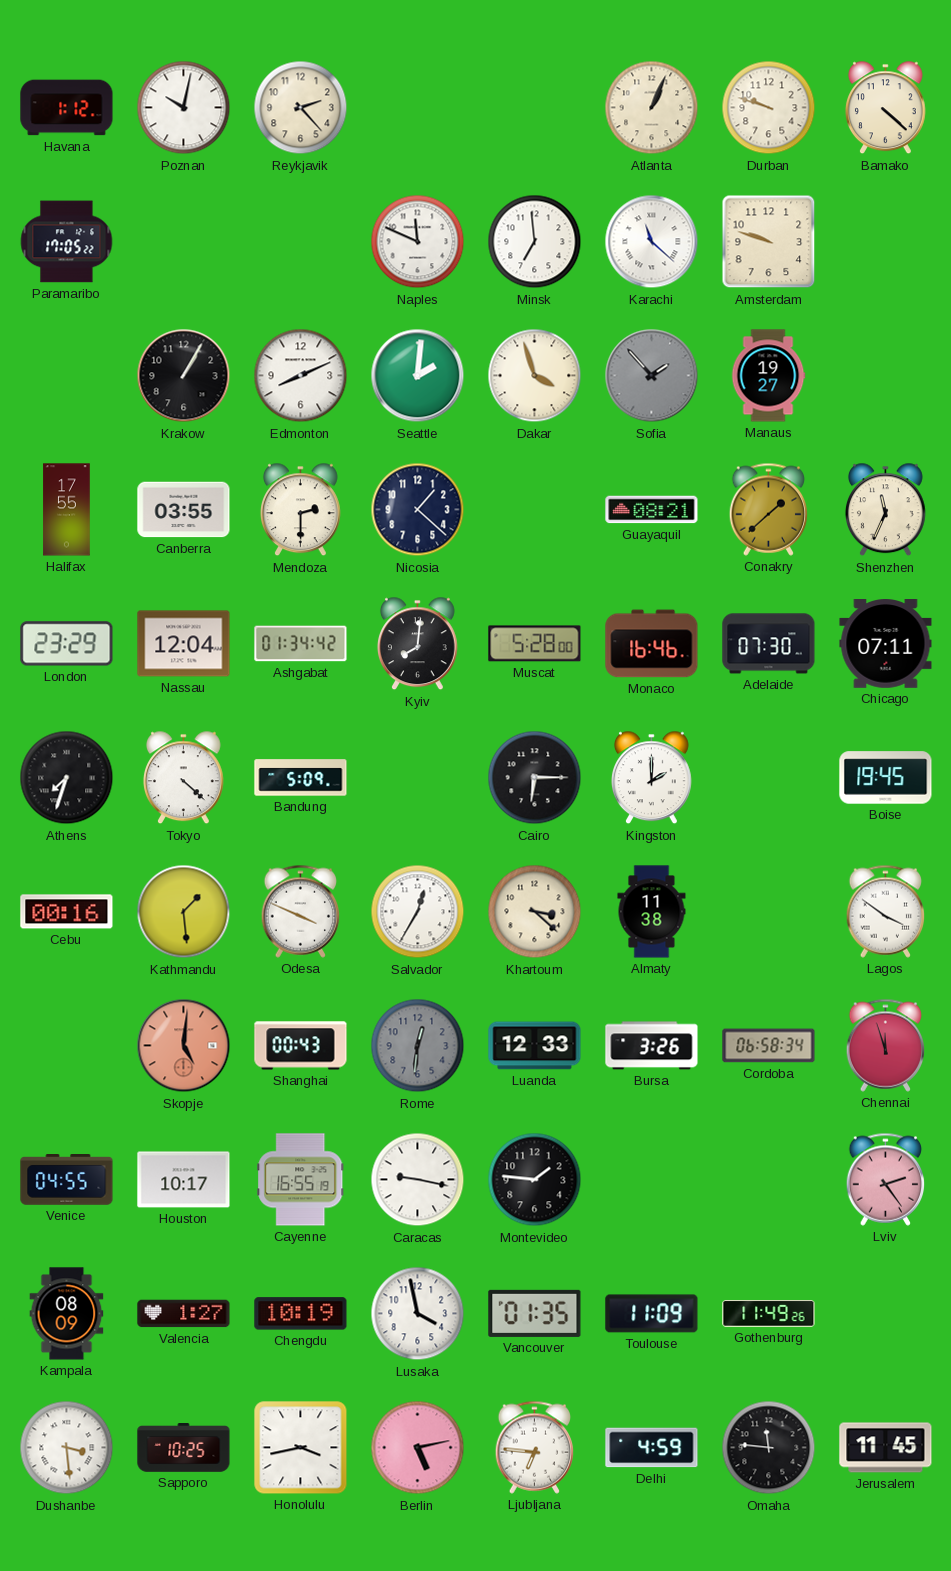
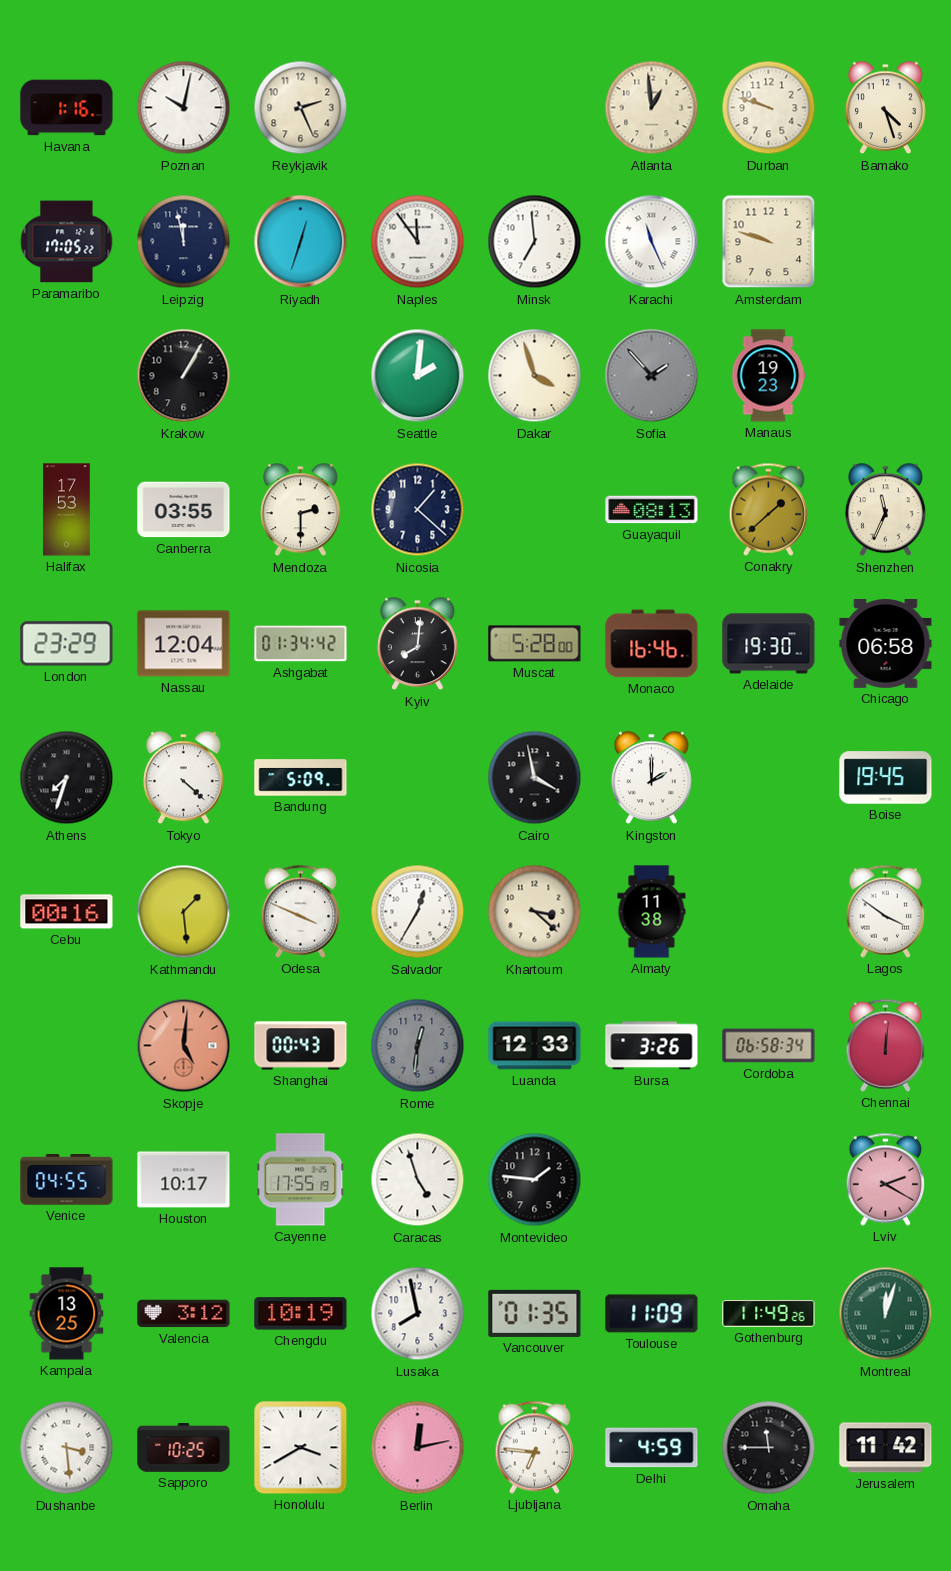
Havana: 1:12 -> 1:16
Reykjavik: 2:23 -> 2:26
Atlanta: 1:04 -> 12:59
Bamako: 4:22 -> 4:27
Leipzig: none -> 11:58
Riyadh: none -> 12:33
Naples: 11:49 -> 11:54
Karachi: 11:22 -> 11:26
Edmonton: 8:11 -> none
Manaus: 19:27 -> 19:23
Halifax: 17:55 -> 17:53
Guayaquil: 08:21 -> 08:13
Adelaide: 07:30 -> 19:30
Chicago: 07:11 -> 06:58
Cairo: 6:15 -> 3:58
Chennai: 11:57 -> 12:01
Cayenne: 16:55 -> 17:55
Caracas: 9:17 -> 4:57
Lviv: 2:24 -> 2:20
Kampala: 08:09 -> 13:25
Valencia: 1:27 -> 3:12
Lusaka: 3:58 -> 7:58
Montreal: none -> 12:03
Honolulu: 3:43 -> 3:40
Berlin: 5:13 -> 12:13
Omaha: 11:46 -> 11:45
Jerusalem: 11:45 -> 11:42
